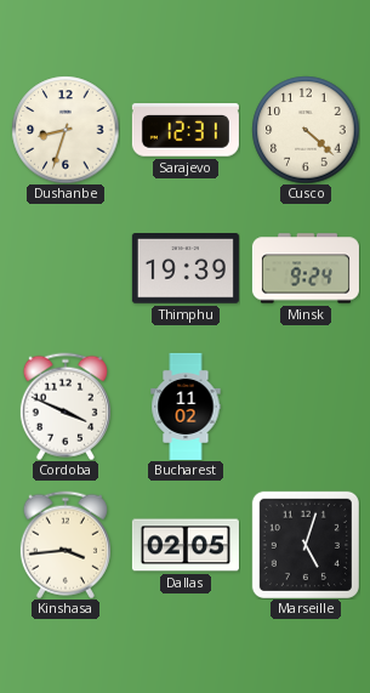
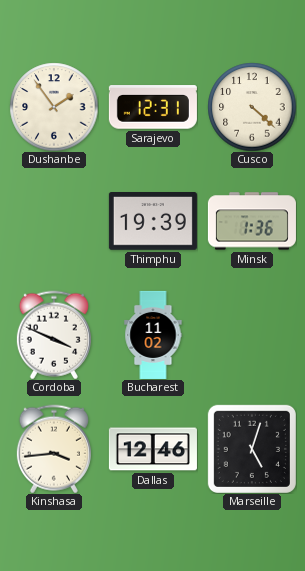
Dushanbe: 8:33 -> 1:54
Minsk: 9:24 -> 1:36
Dallas: 02:05 -> 12:46
